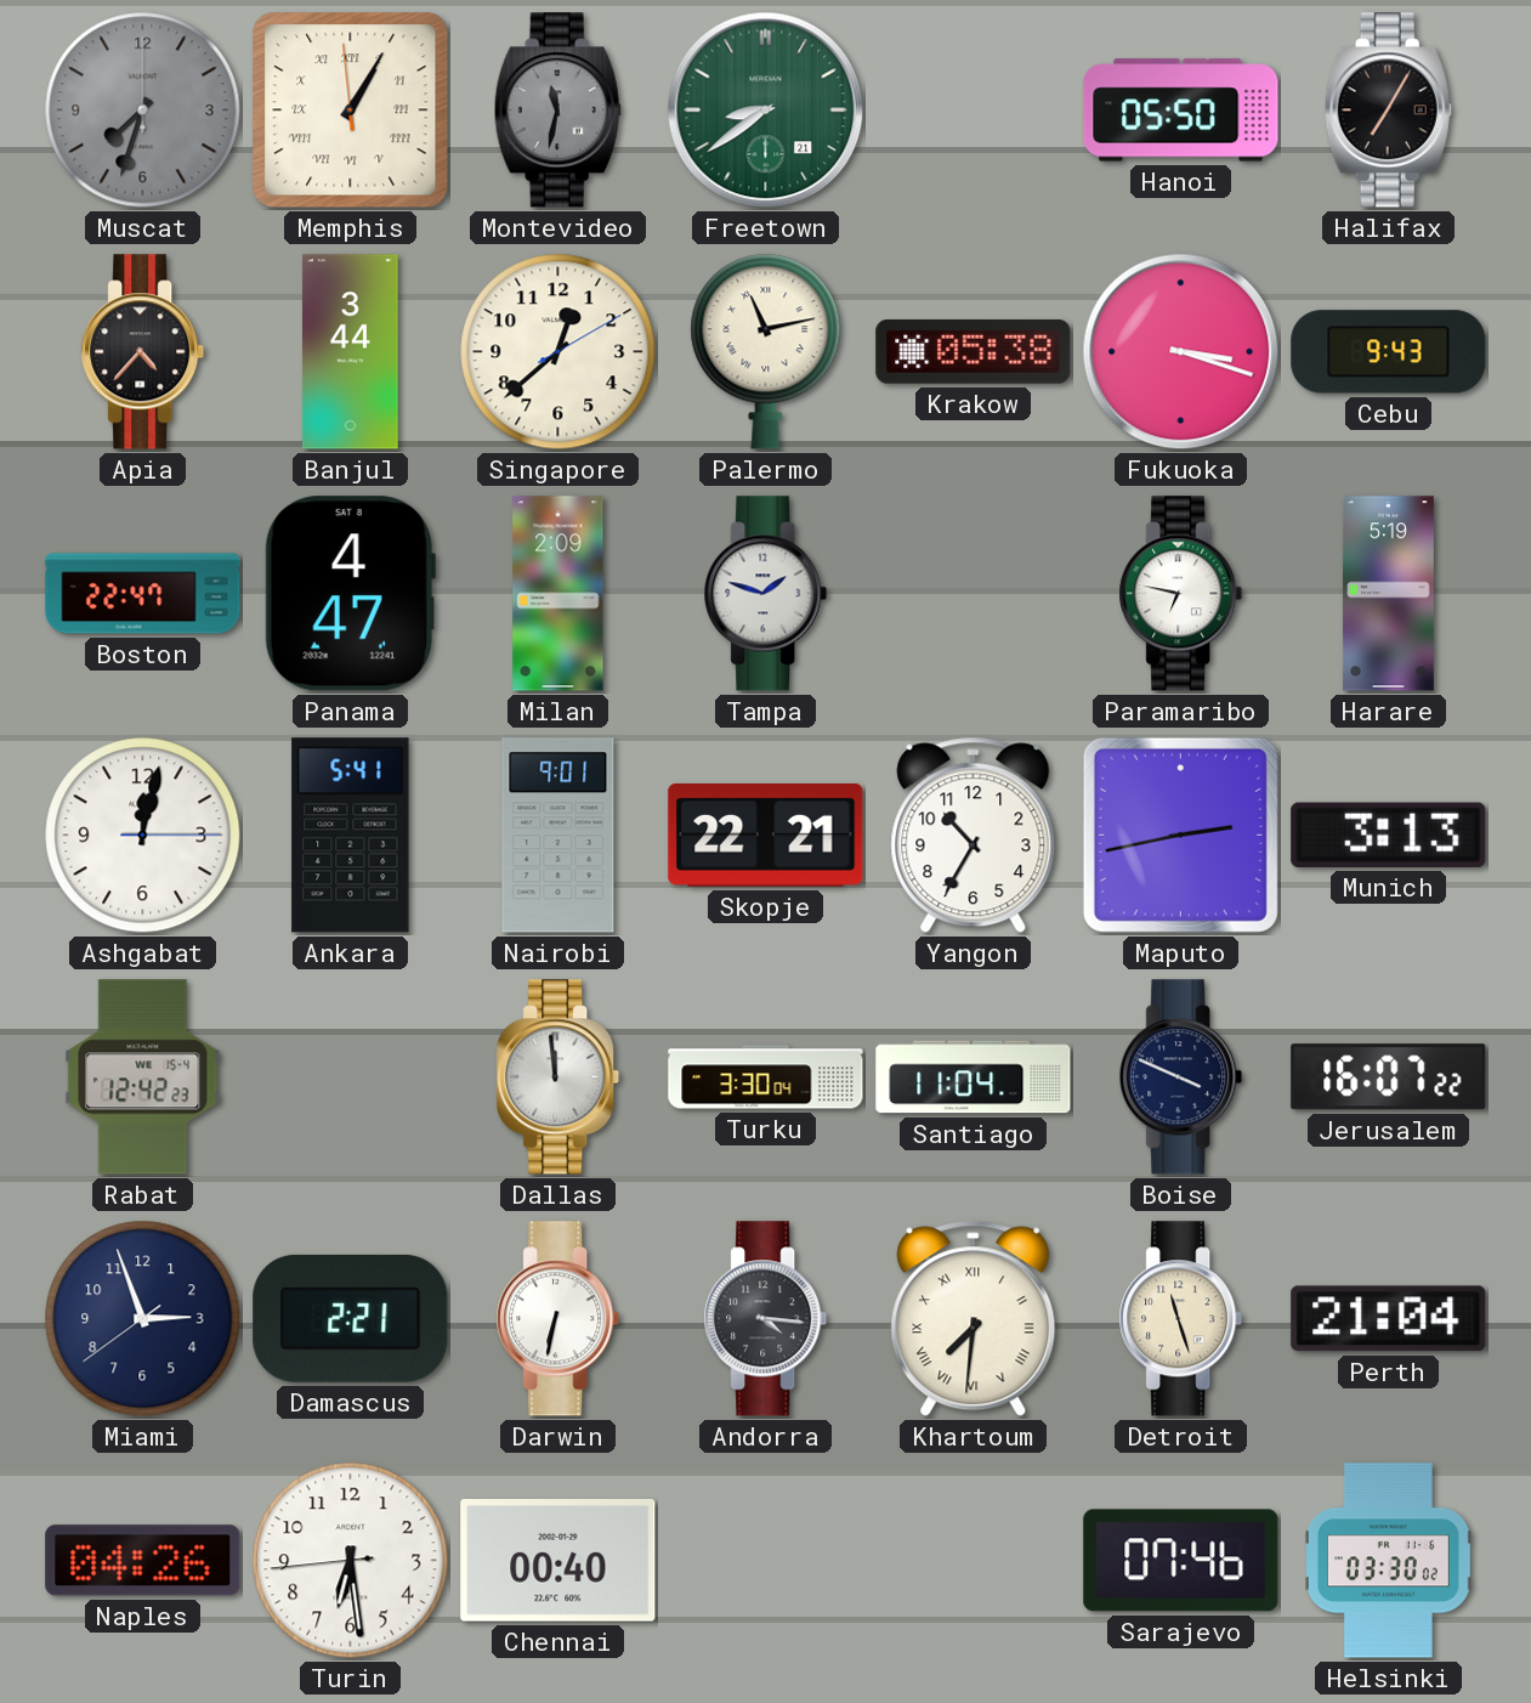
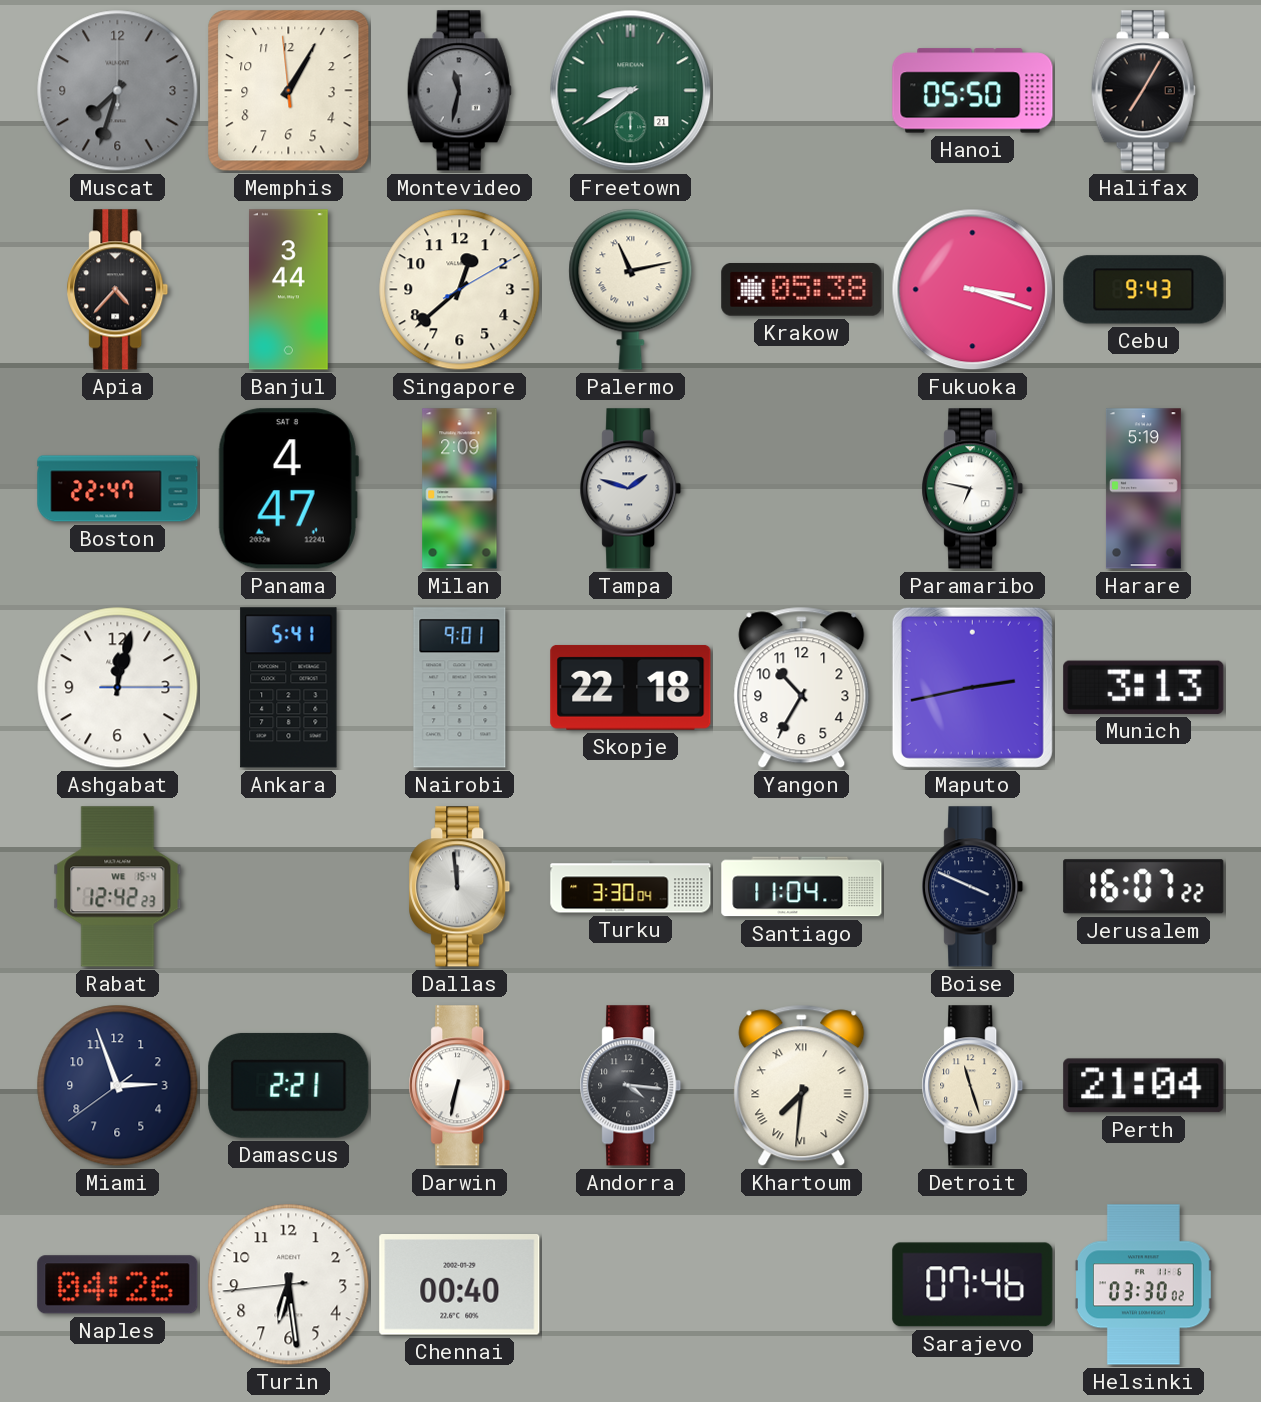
Memphis numerals: Roman -> Arabic
Skopje: 22:21 -> 22:18
